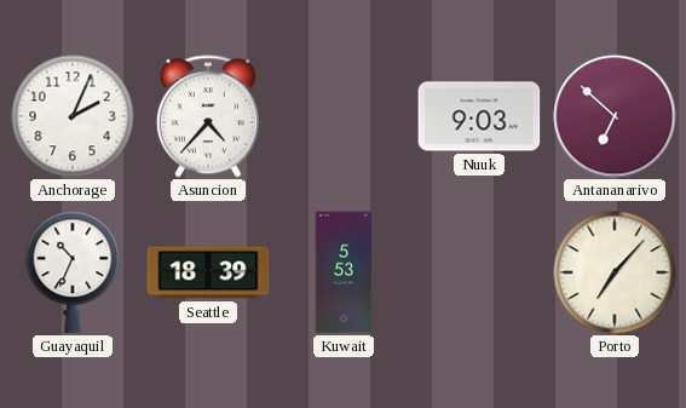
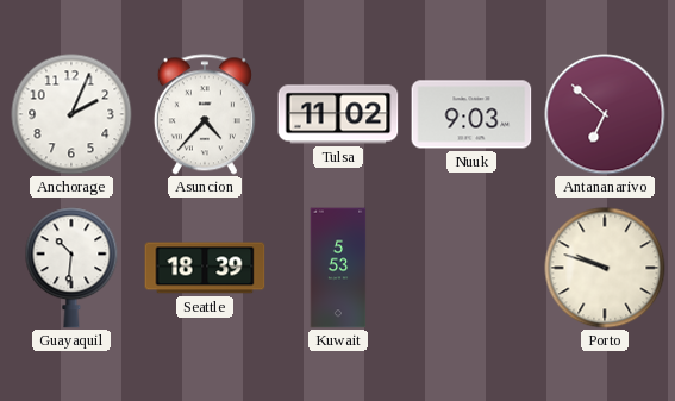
Tulsa: none -> 11:02
Guayaquil: 10:34 -> 10:31
Porto: 7:07 -> 9:48
